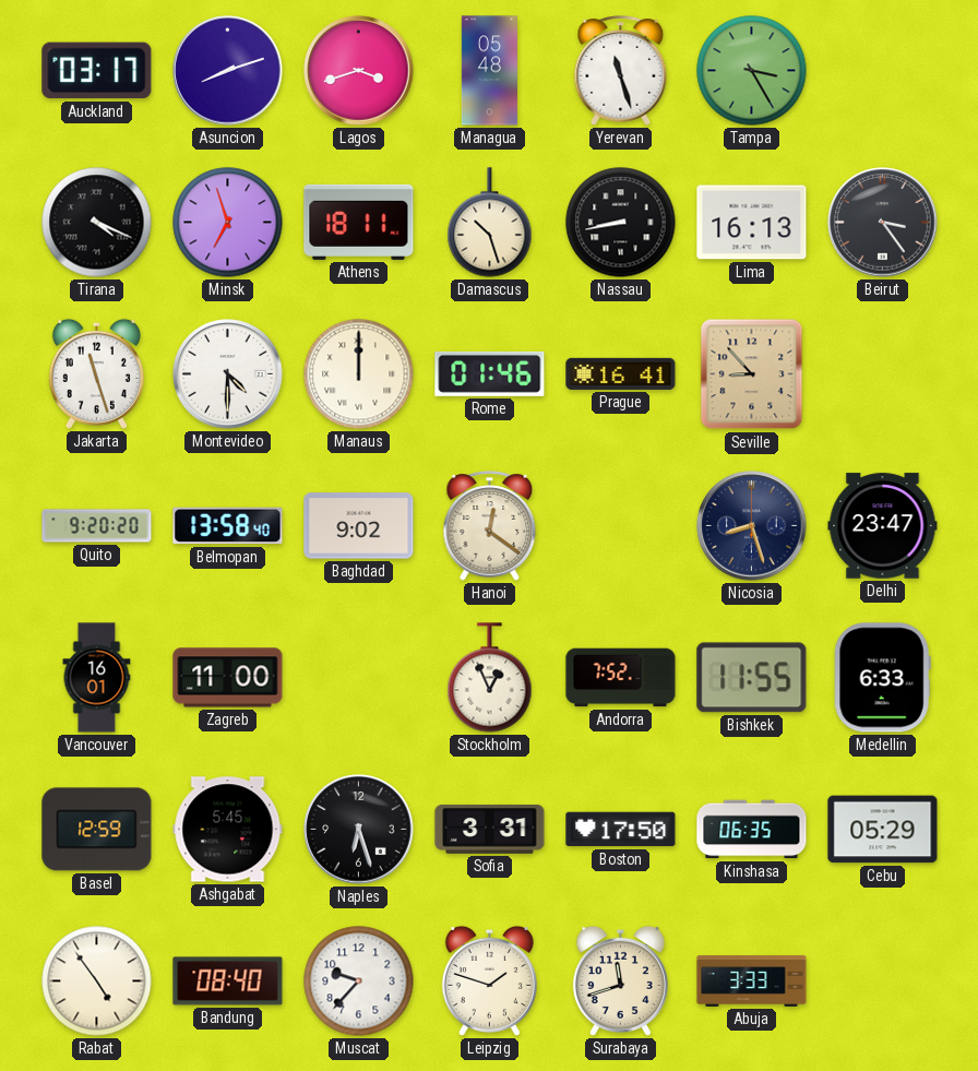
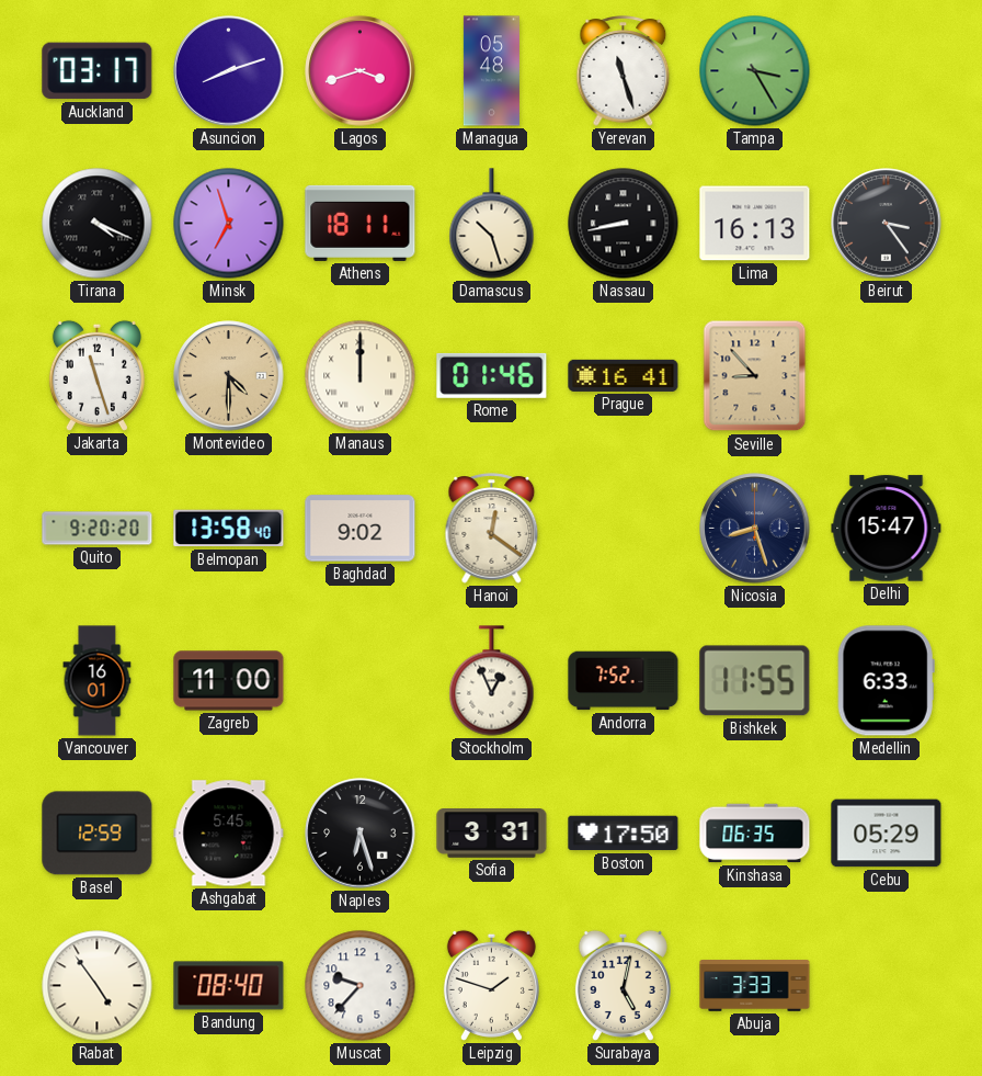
Montevideo dial: white -> champagne
Delhi: 23:47 -> 15:47
Surabaya: 11:42 -> 5:02
